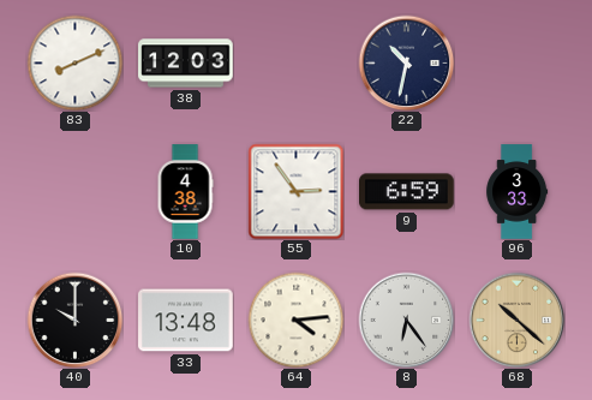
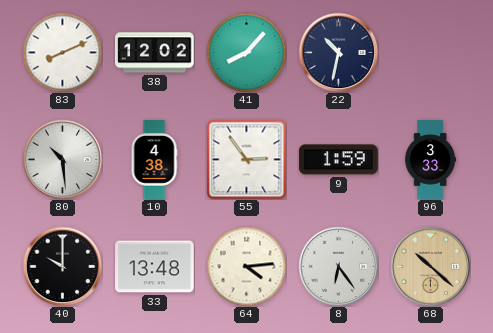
38: 12:03 -> 12:02
41: none -> 8:07
80: none -> 10:29
9: 6:59 -> 1:59
